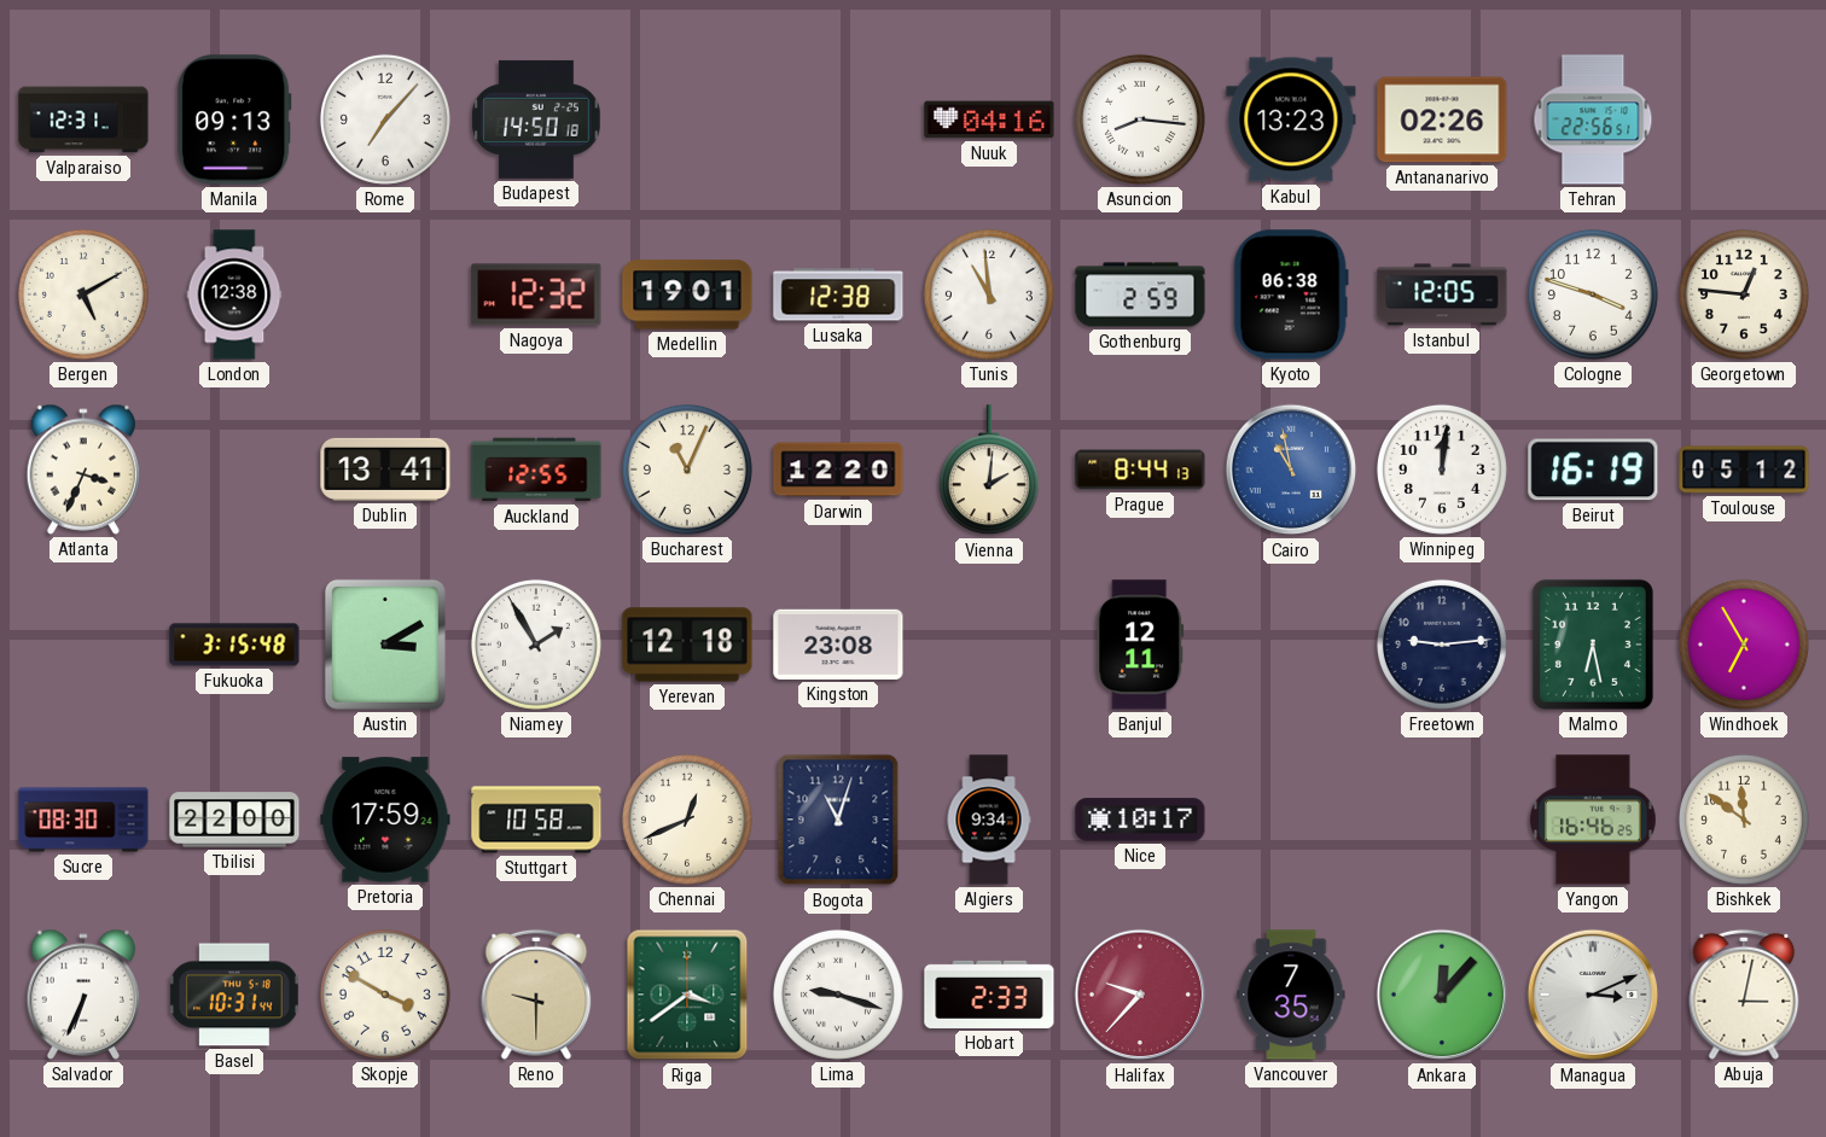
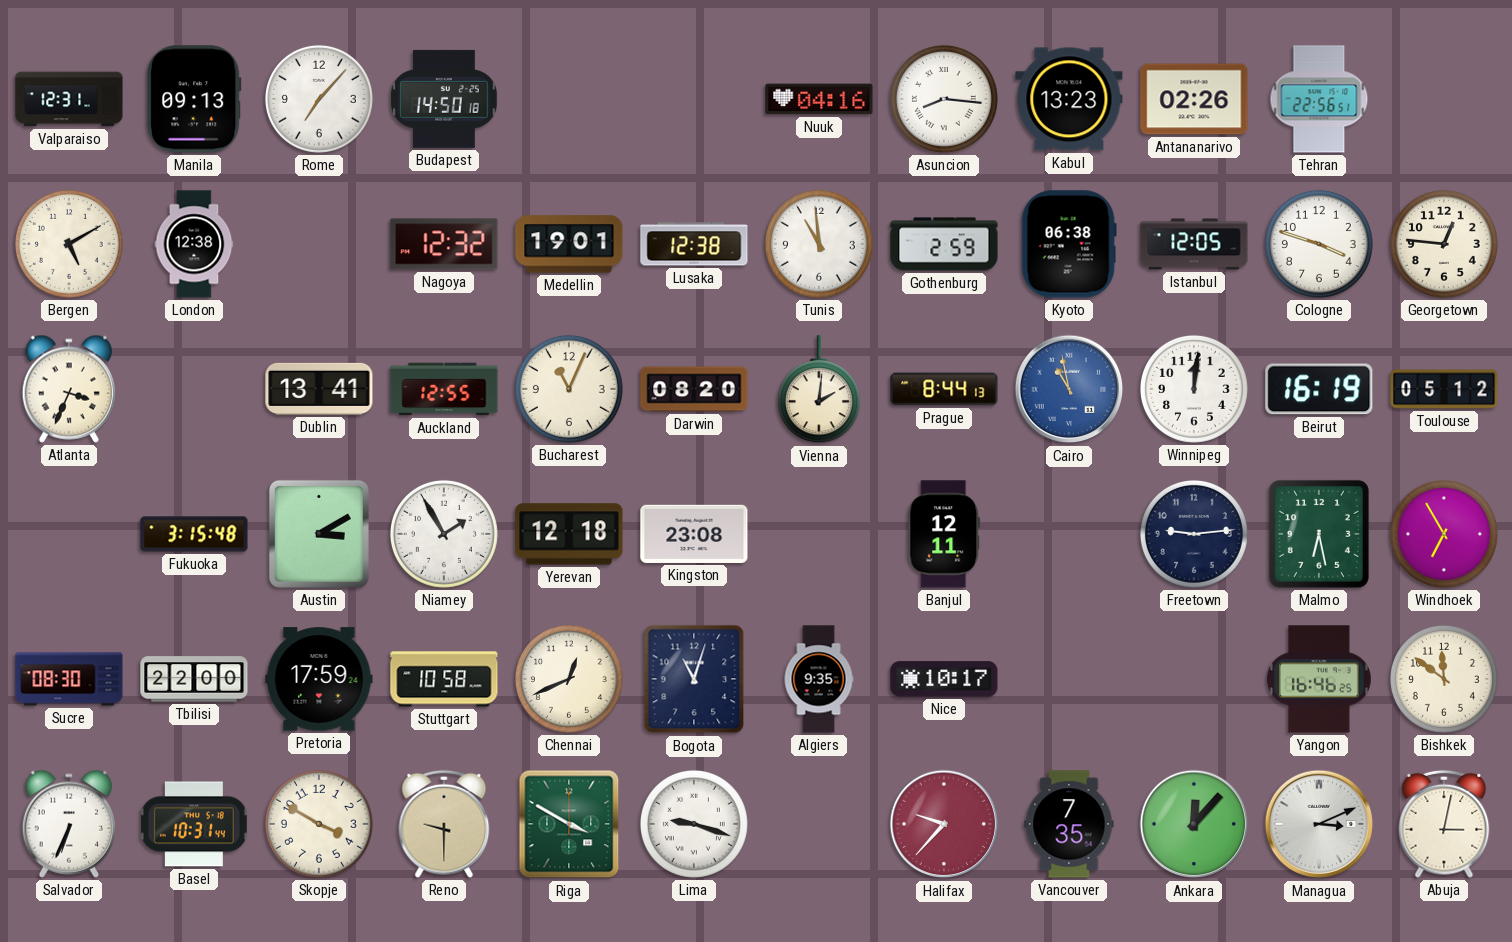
Darwin: 12:20 -> 08:20
Algiers: 9:34 -> 9:35
Riga: 3:39 -> 3:50
Hobart: 2:33 -> none
